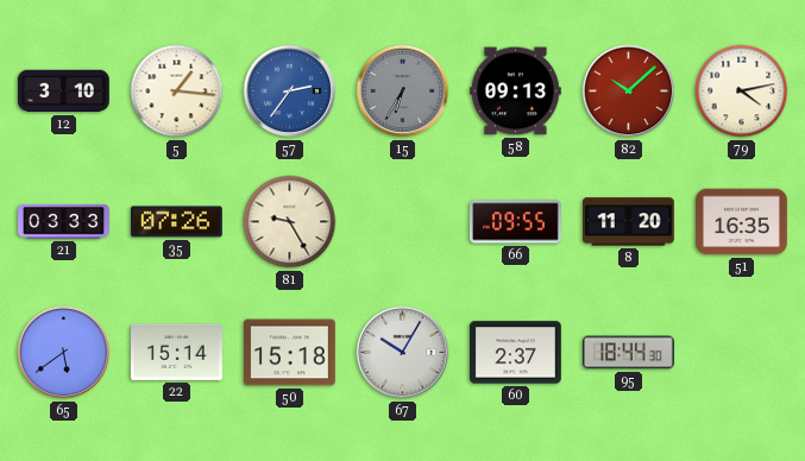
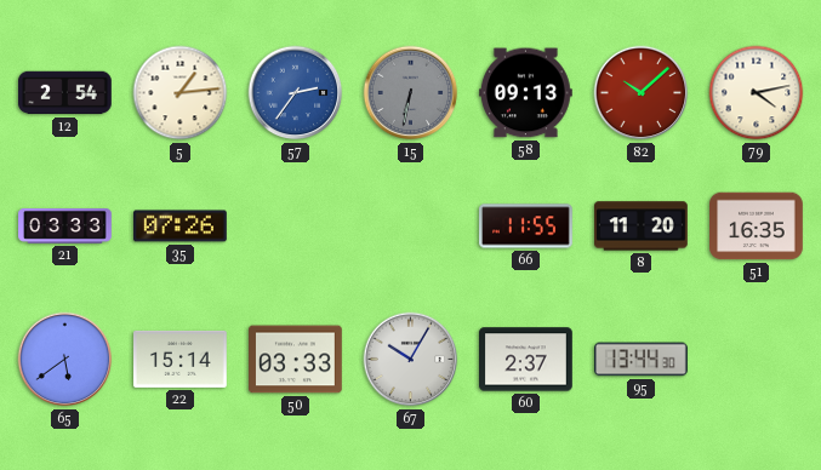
12: 3:10 -> 2:54
5: 1:16 -> 1:14
15: 6:35 -> 6:32
81: 9:25 -> none
66: 09:55 -> 11:55
50: 15:18 -> 03:33
95: 18:44 -> 13:44
